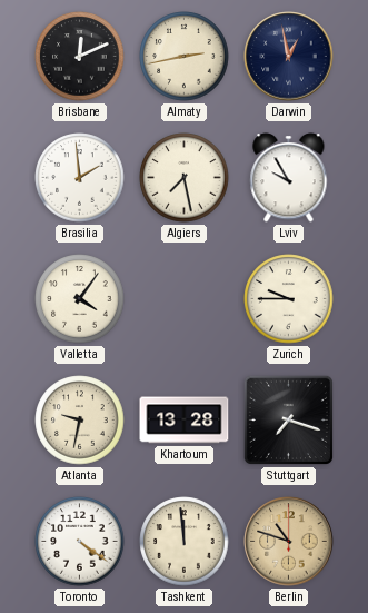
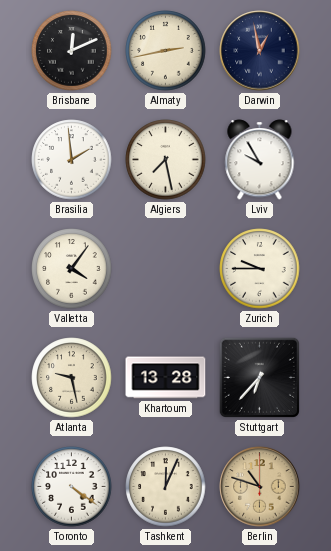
Atlanta: 9:32 -> 9:28
Stuttgart: 7:18 -> 6:37
Tashkent: 11:59 -> 12:04
